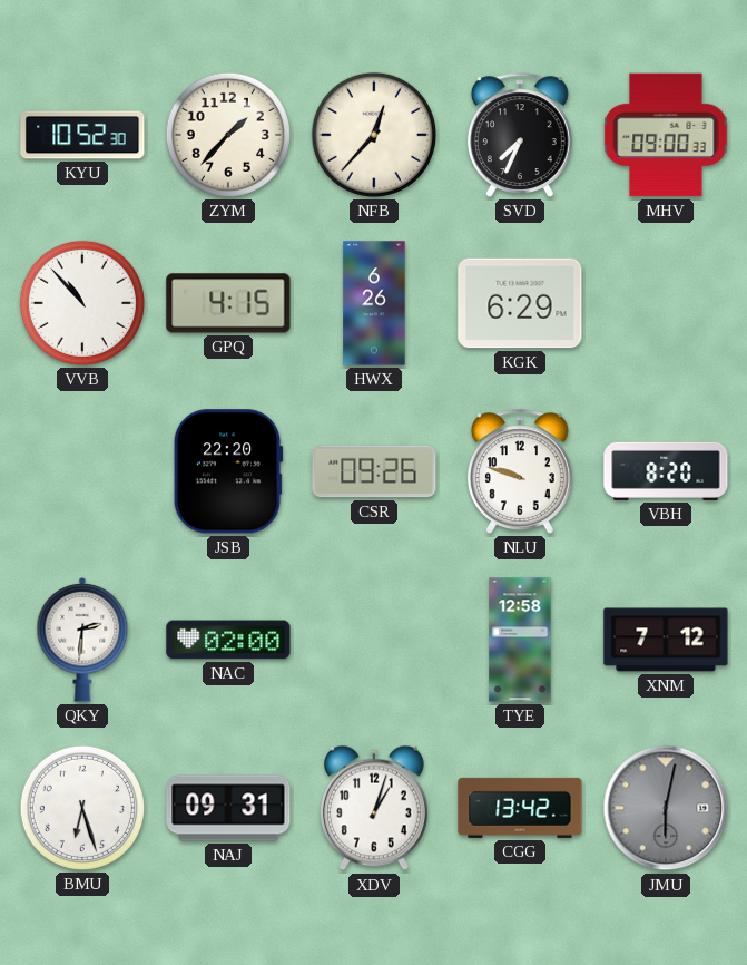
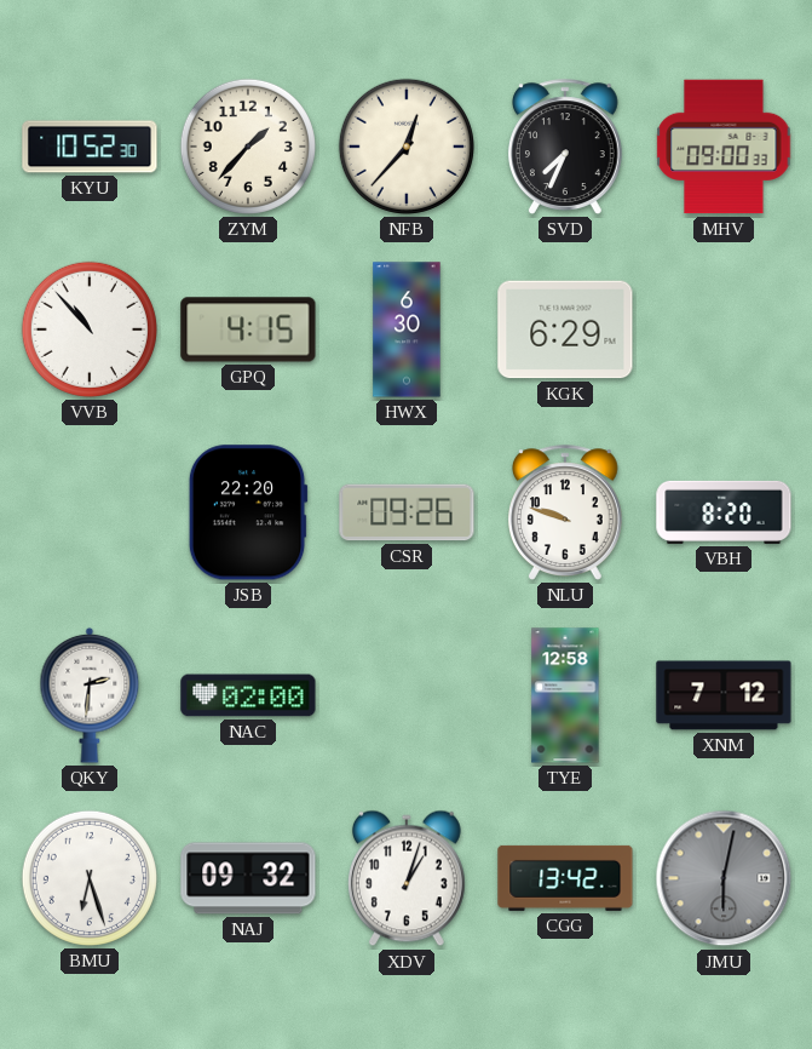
HWX: 6:26 -> 6:30
NAJ: 09:31 -> 09:32
